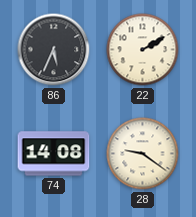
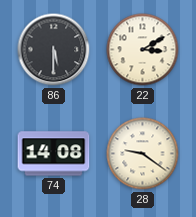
86: 5:34 -> 5:30
22: 2:10 -> 3:10
